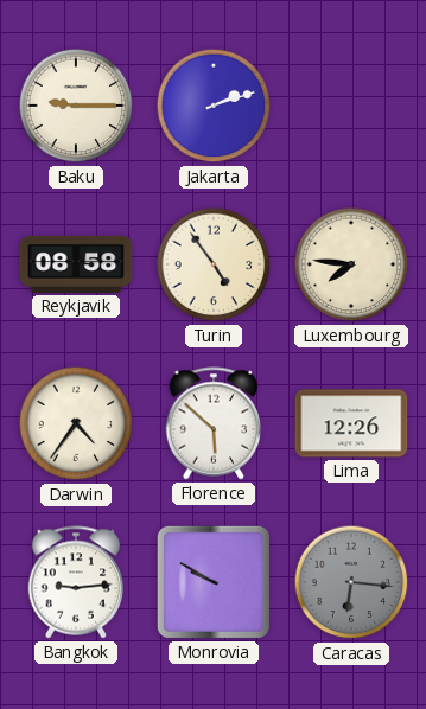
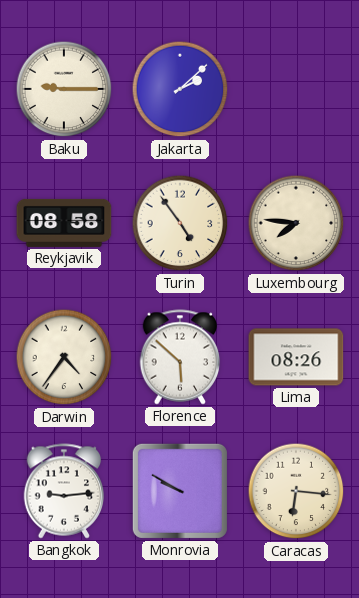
Jakarta: 2:12 -> 2:08
Lima: 12:26 -> 08:26
Caracas dial: grey -> cream
